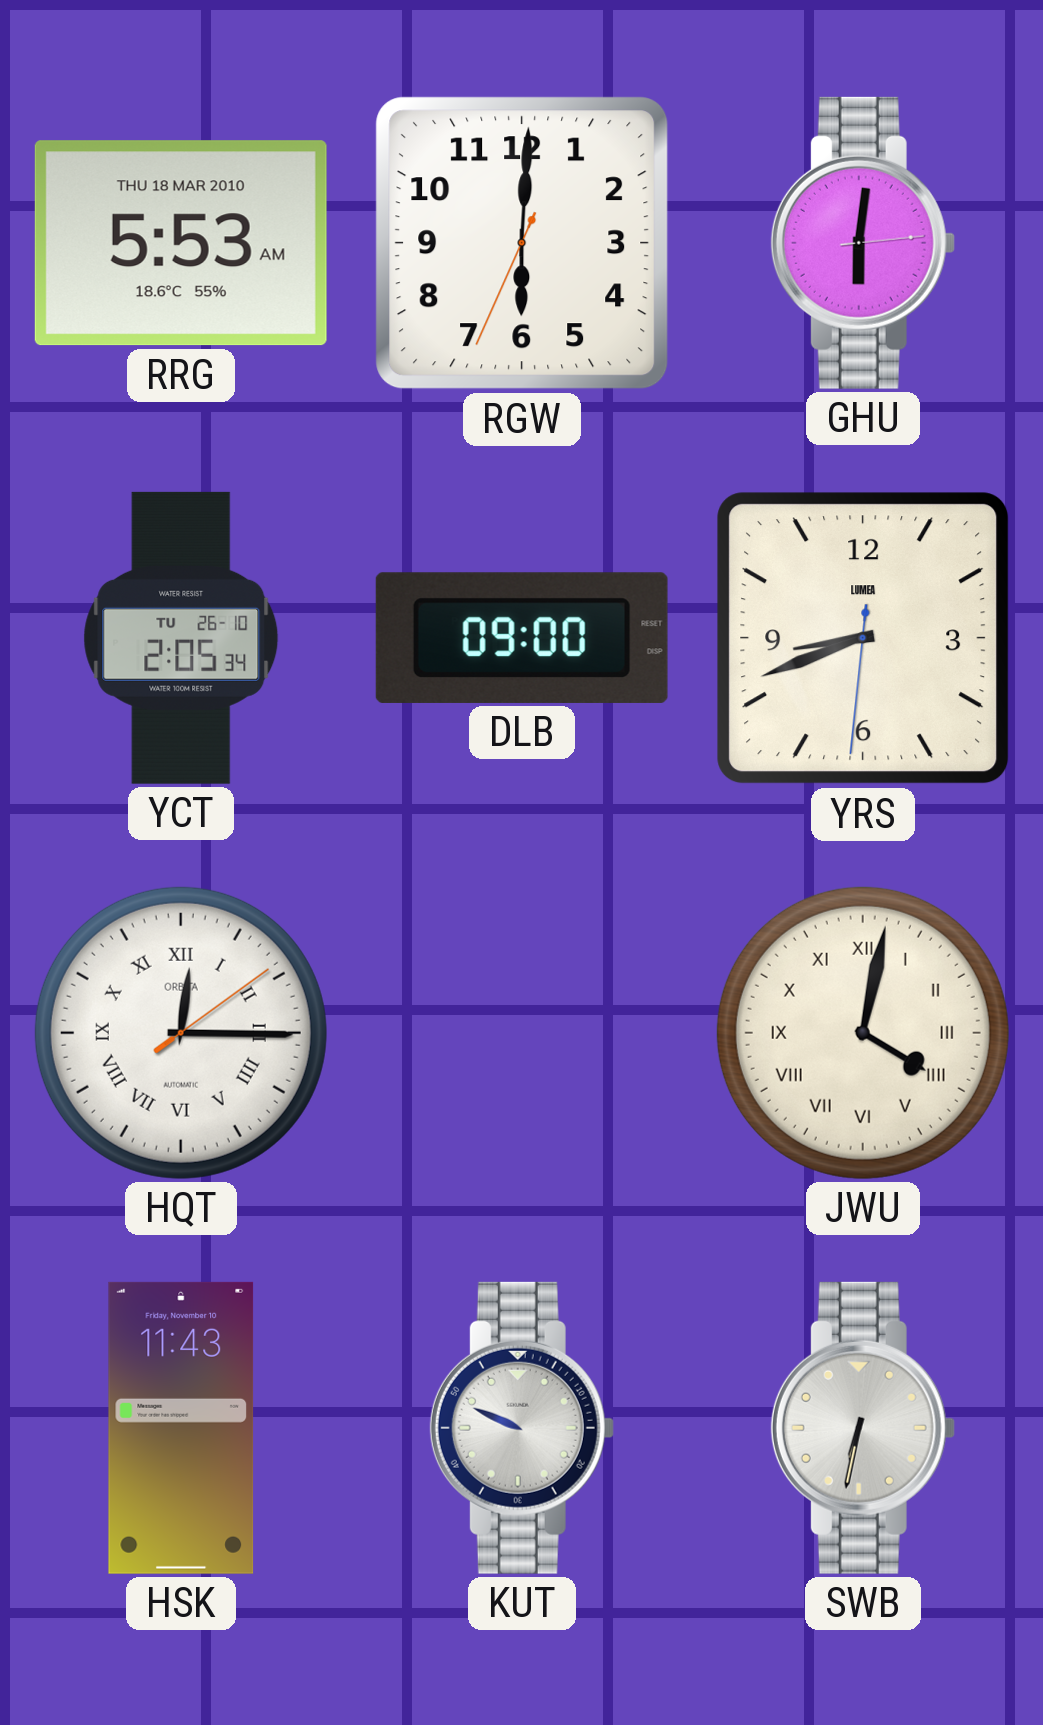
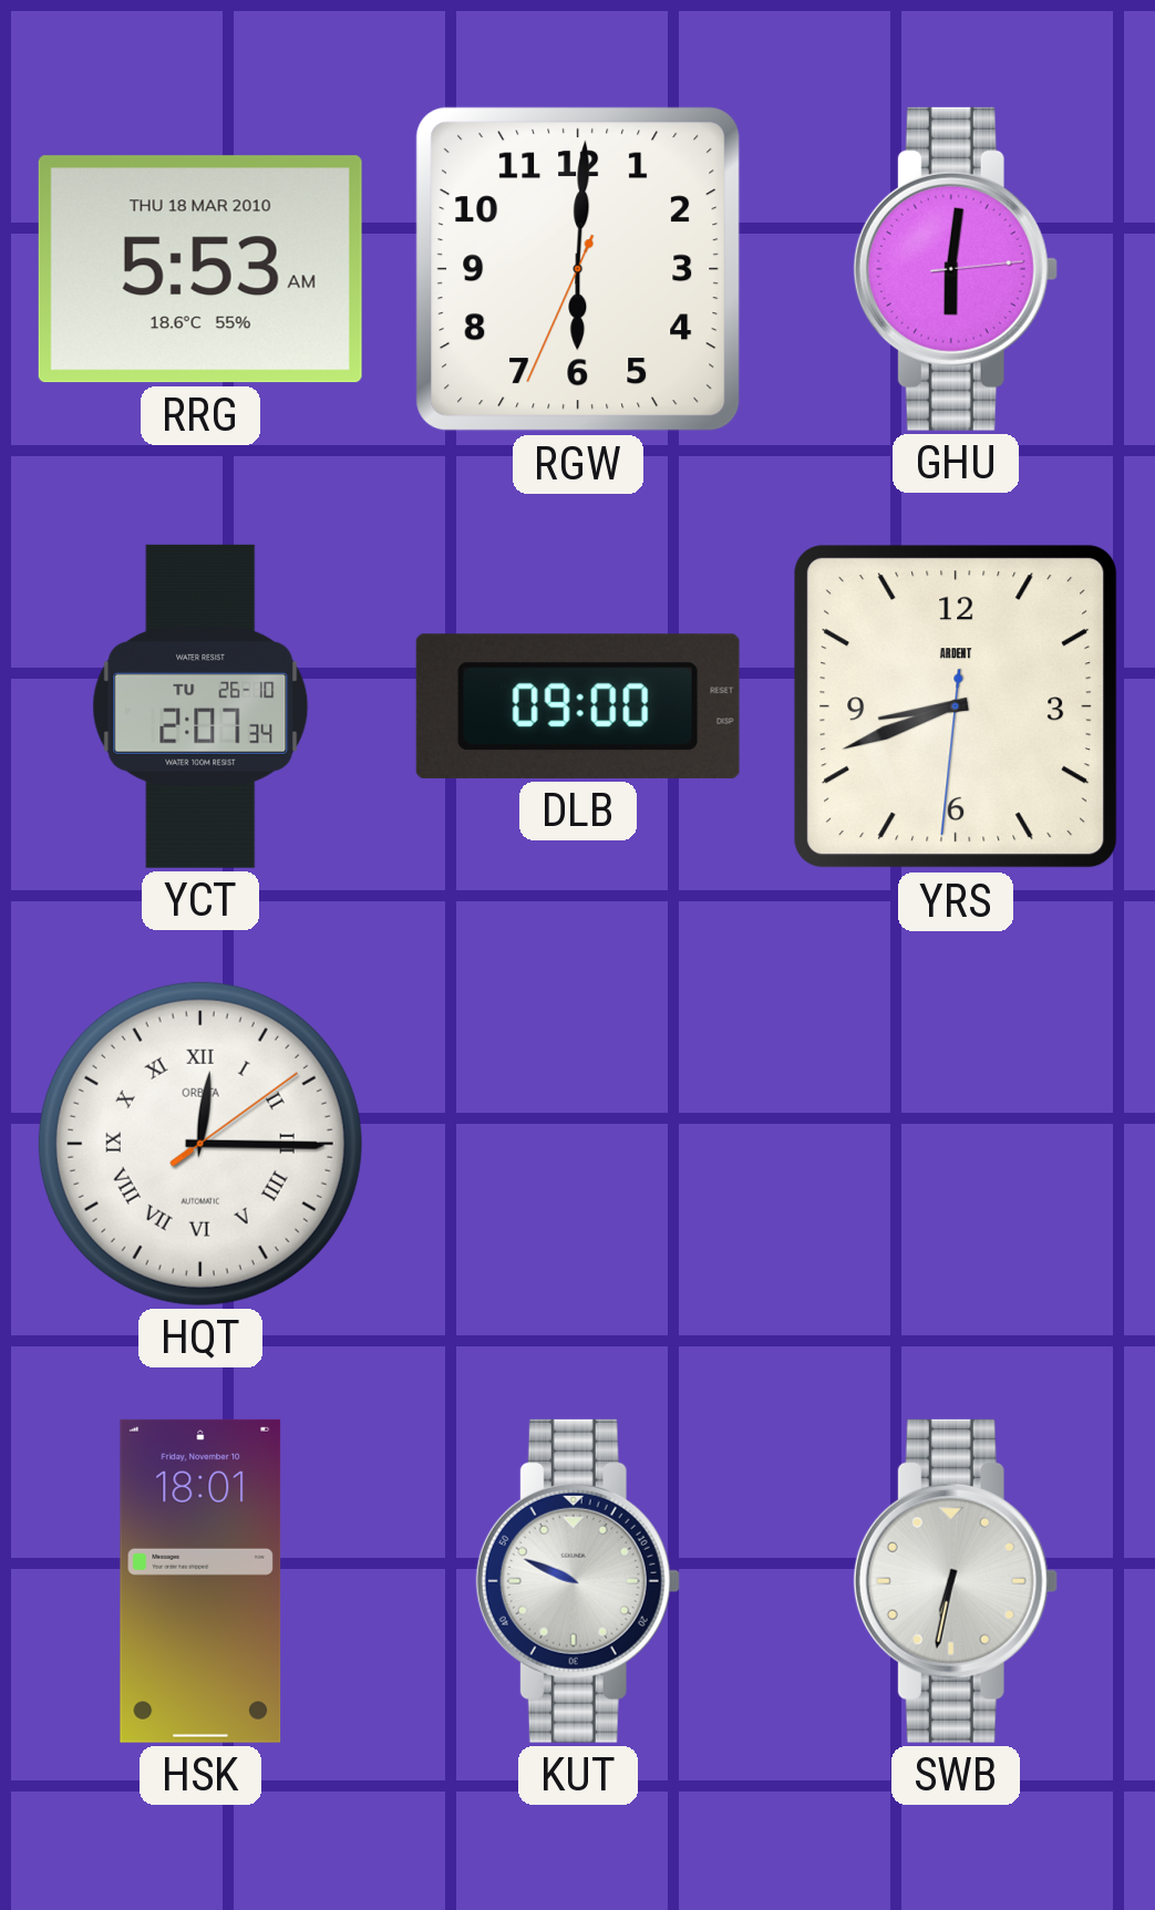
YCT: 2:05 -> 2:07
YRS brand: LUMEA -> ARDENT
JWU: 4:02 -> none
HSK: 11:43 -> 18:01
